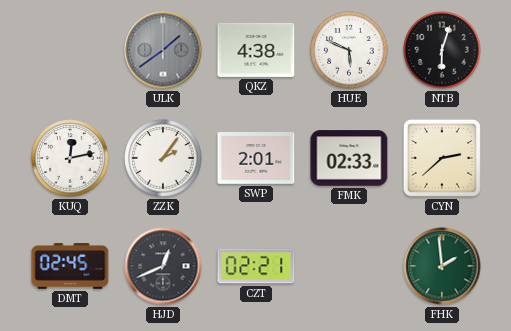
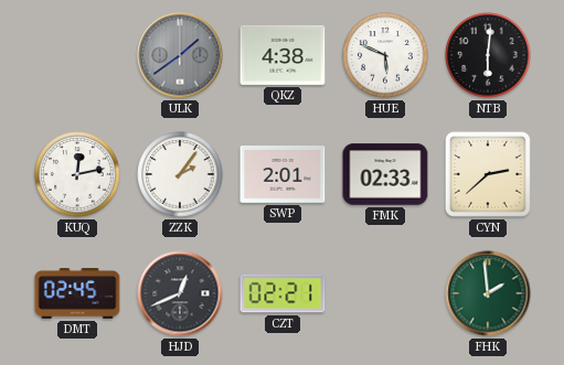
NTB: 6:03 -> 6:01
